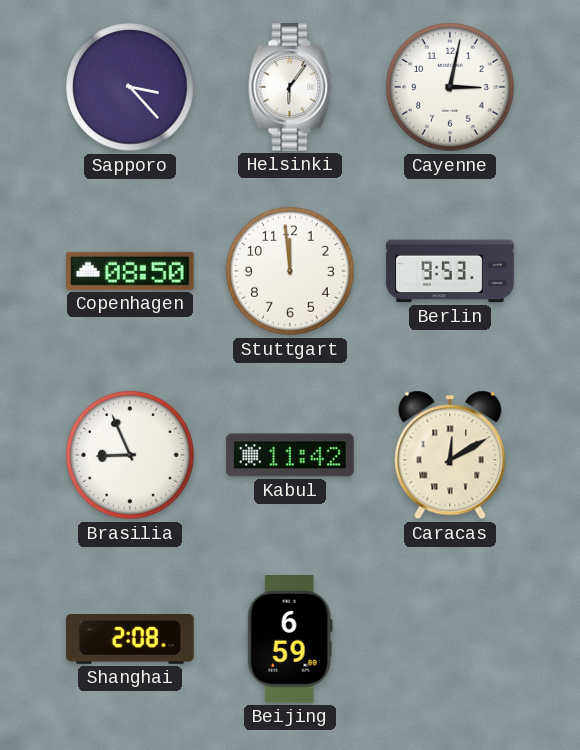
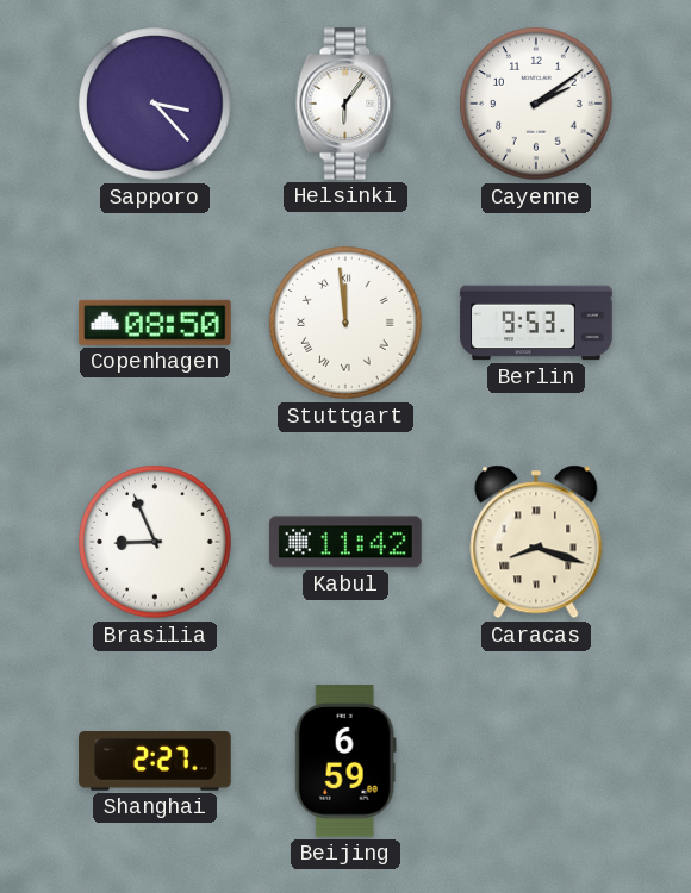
Cayenne: 3:02 -> 2:09
Stuttgart numerals: Arabic -> Roman
Caracas: 12:10 -> 8:18
Shanghai: 2:08 -> 2:27
